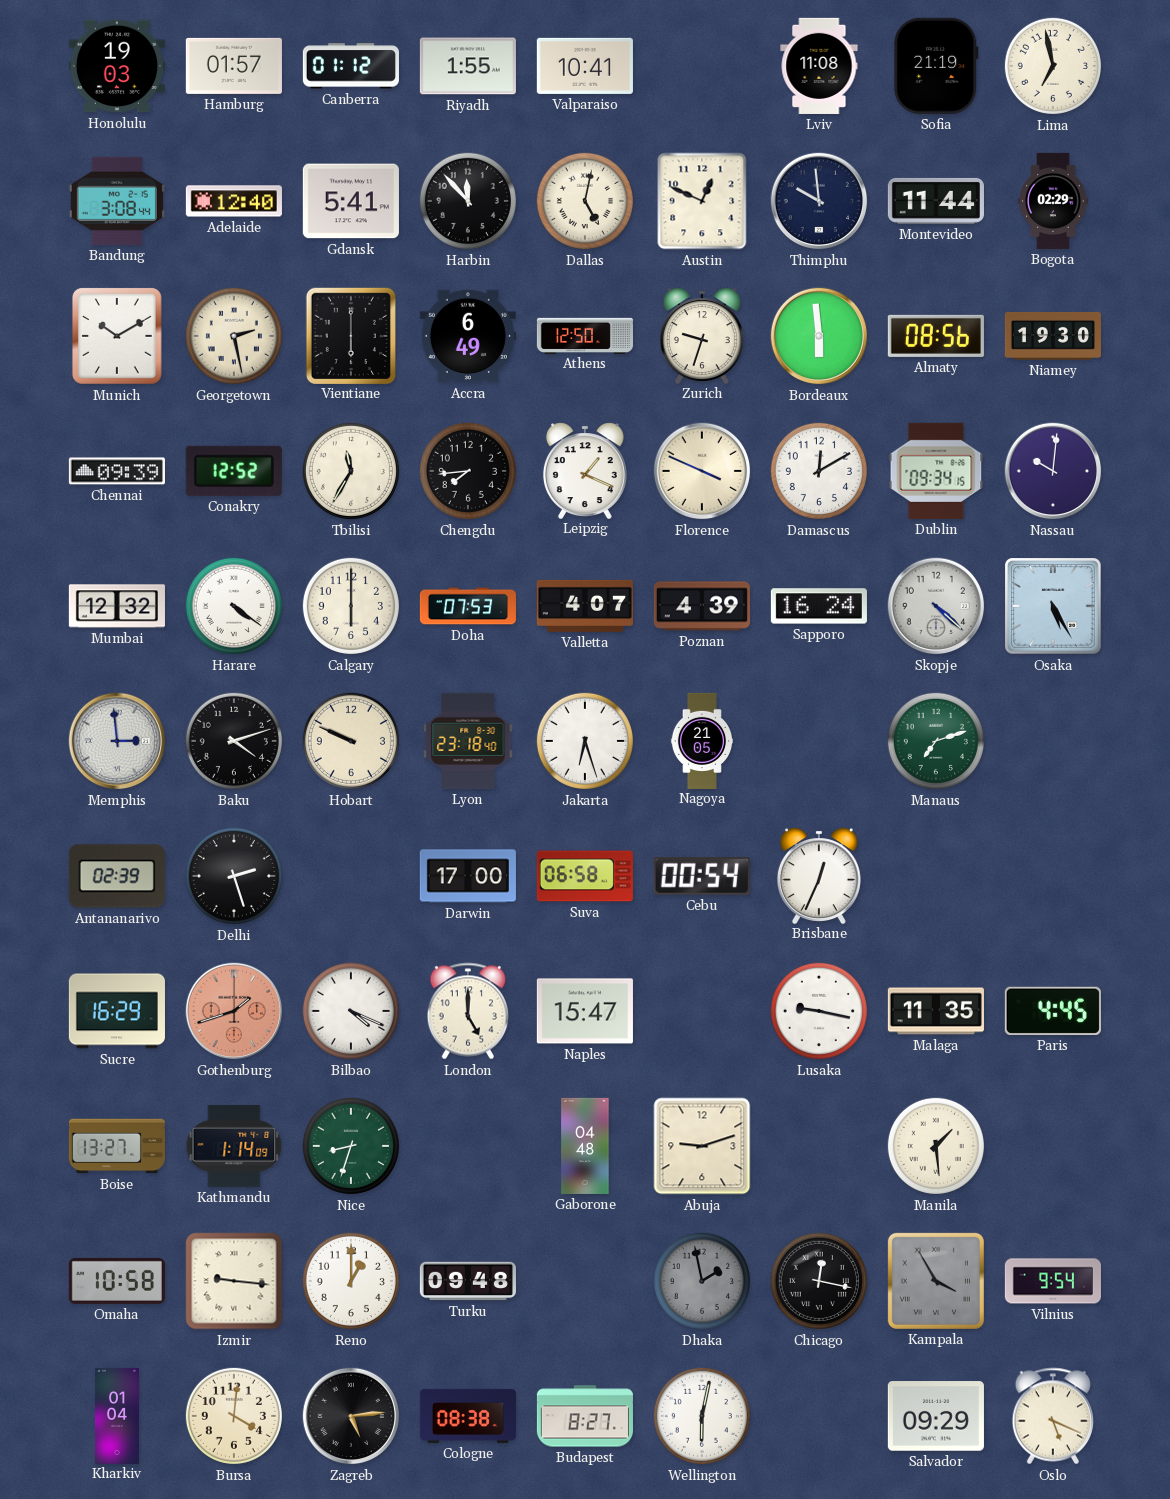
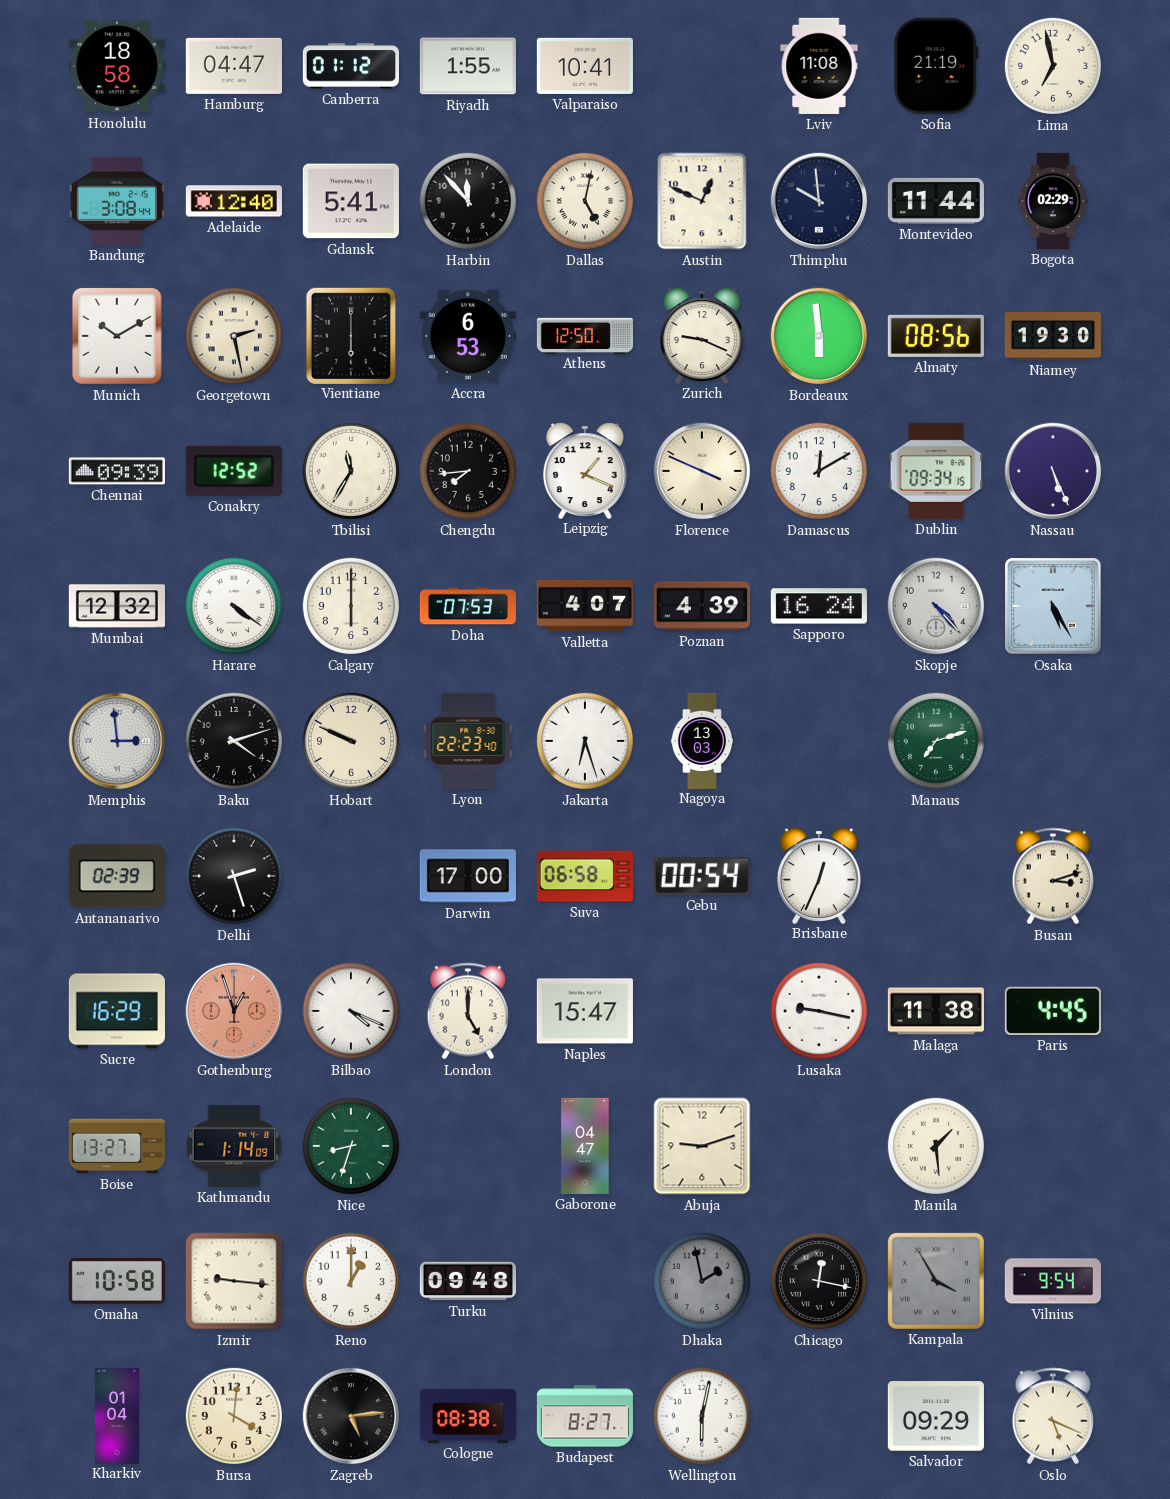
Honolulu: 19:03 -> 18:58
Hamburg: 01:57 -> 04:47
Accra: 6:49 -> 6:53
Zurich: 9:33 -> 9:19
Nassau: 10:01 -> 5:26
Skopje: 4:22 -> 4:23
Lyon: 23:18 -> 22:23
Nagoya: 21:05 -> 13:03
Busan: none -> 3:12
Gothenburg: 1:42 -> 12:57
Malaga: 11:35 -> 11:38
Gaborone: 04:48 -> 04:47
